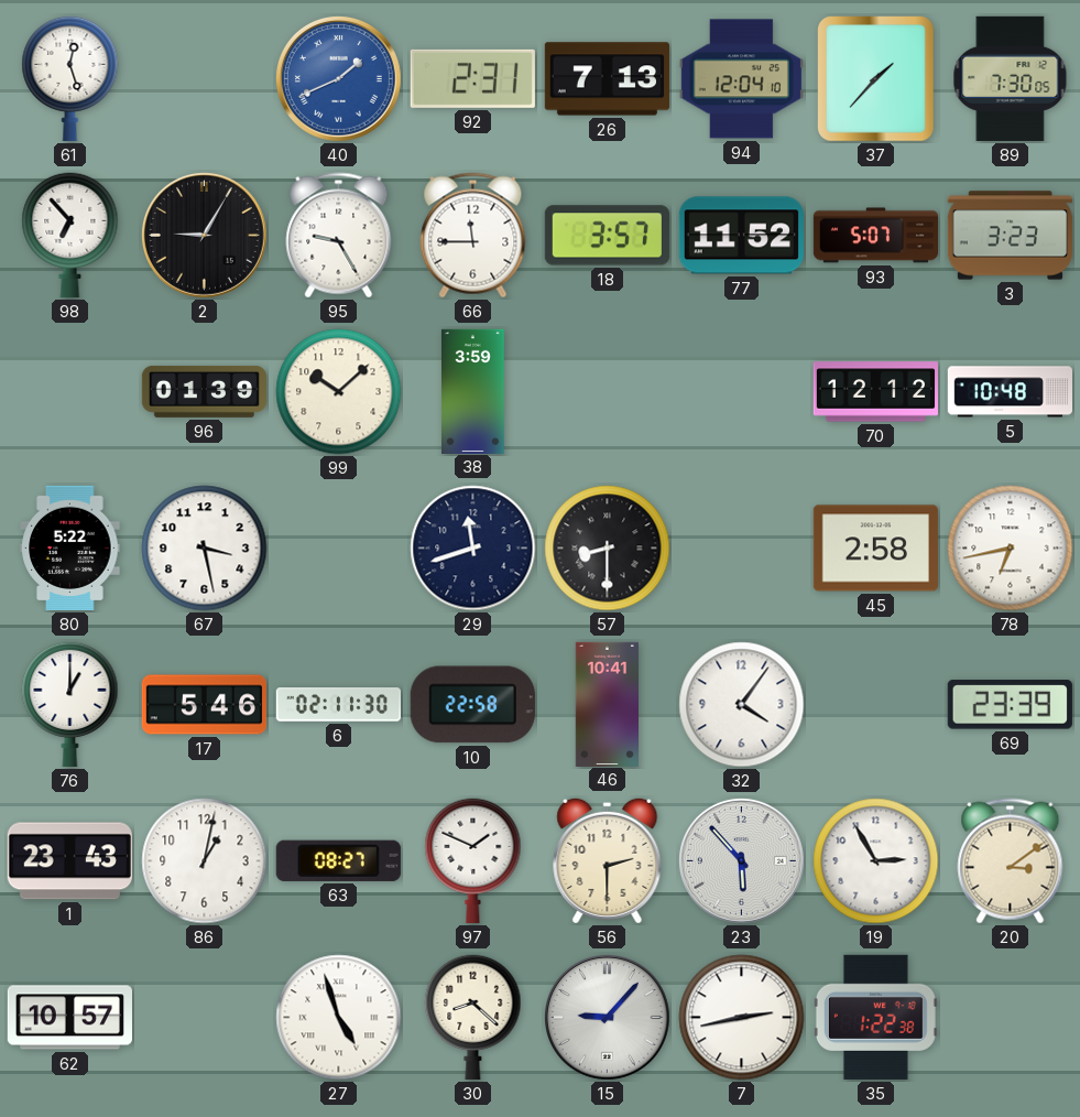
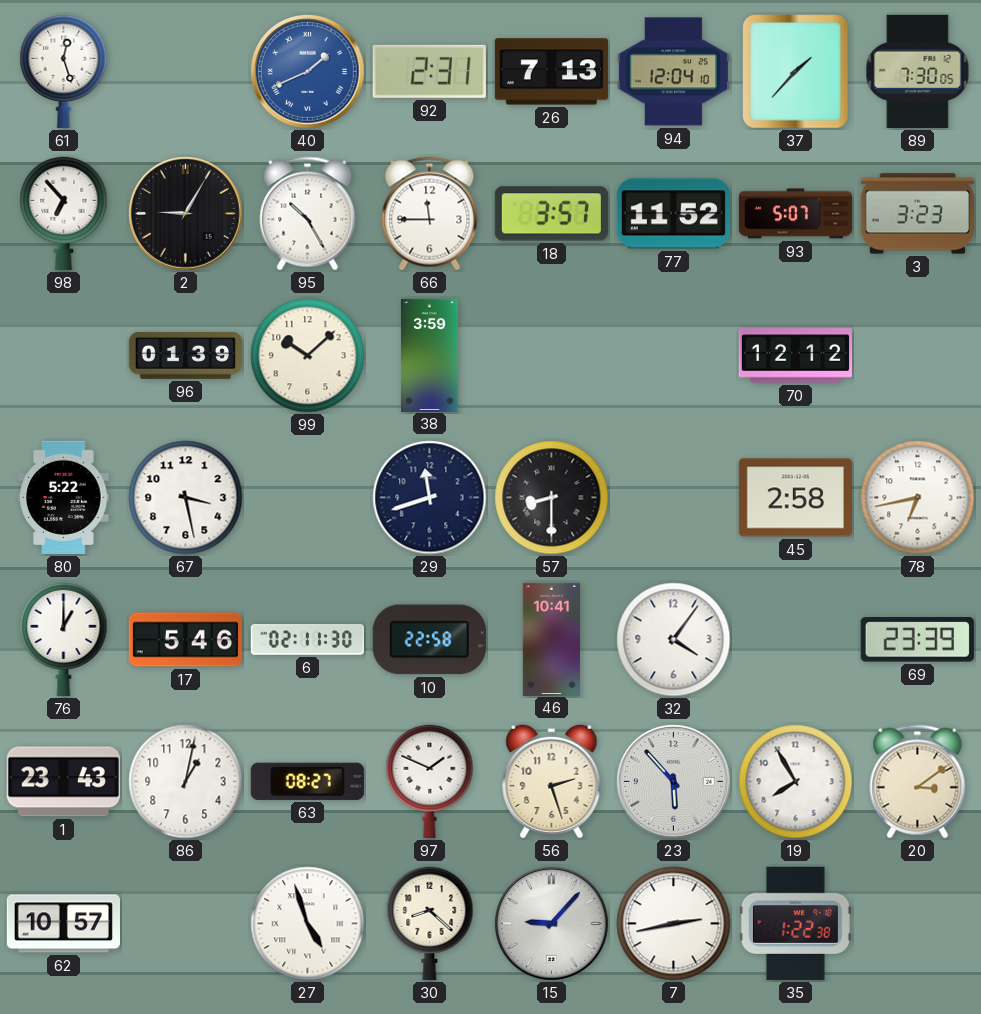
95: 9:25 -> 10:25
5: 10:48 -> none
56: 2:30 -> 2:27
19: 2:55 -> 7:55
